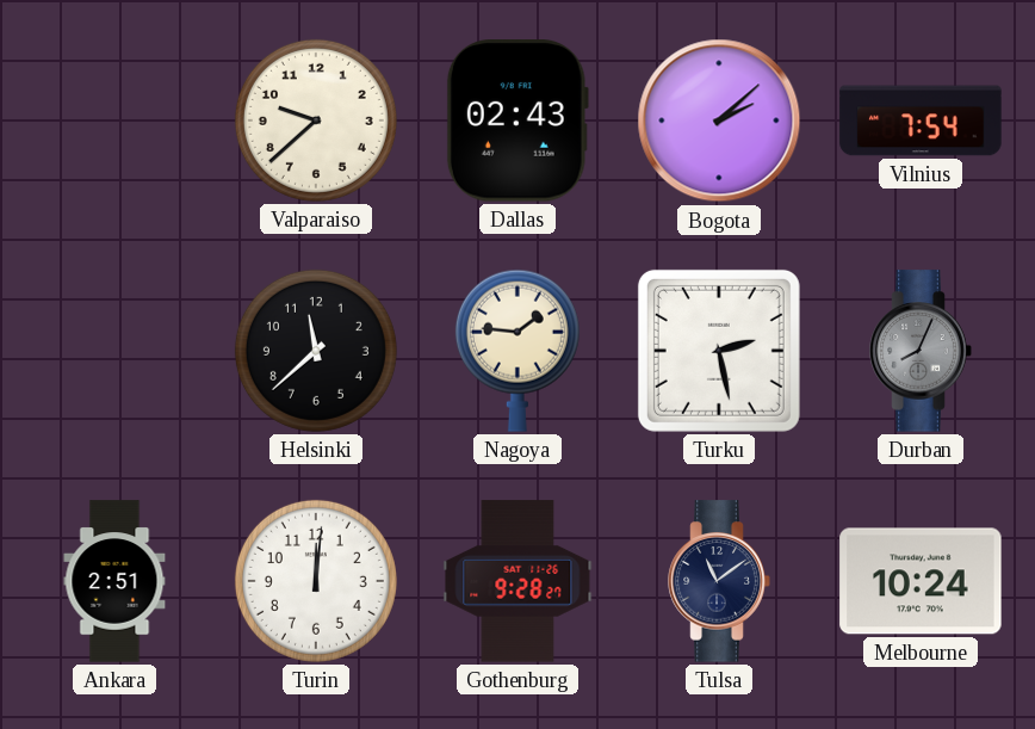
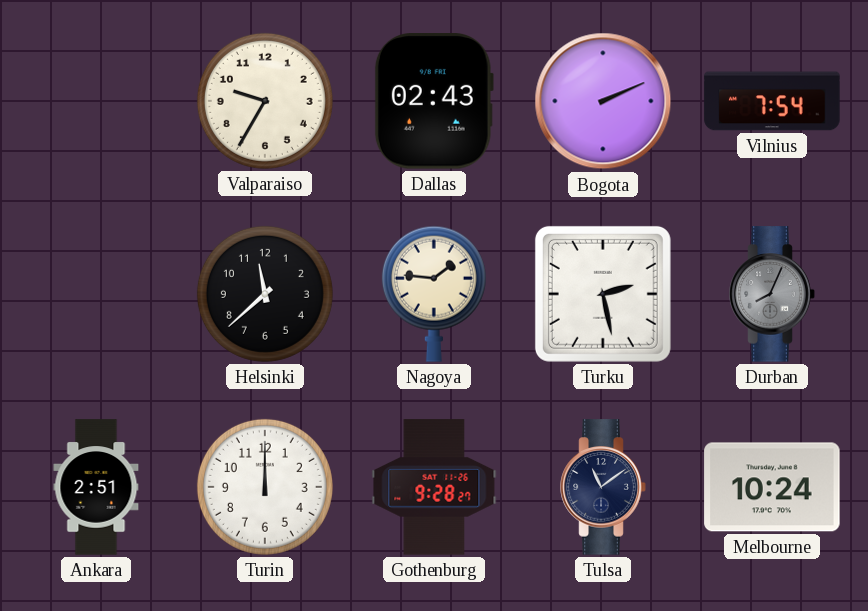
Valparaiso: 9:38 -> 9:35
Bogota: 2:08 -> 2:11
Turin: 12:01 -> 12:00
